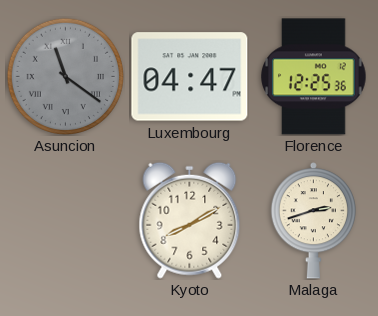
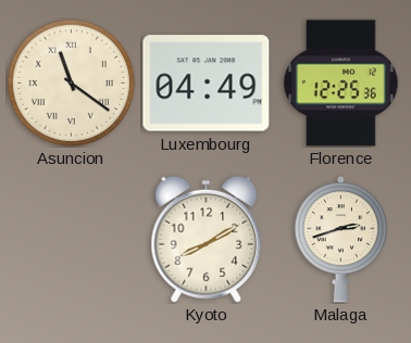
Asuncion dial: grey -> cream
Luxembourg: 04:47 -> 04:49
